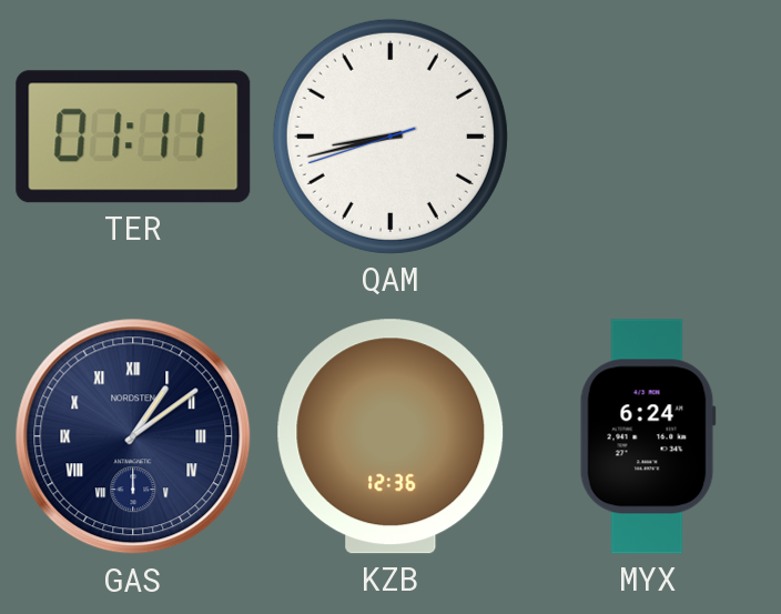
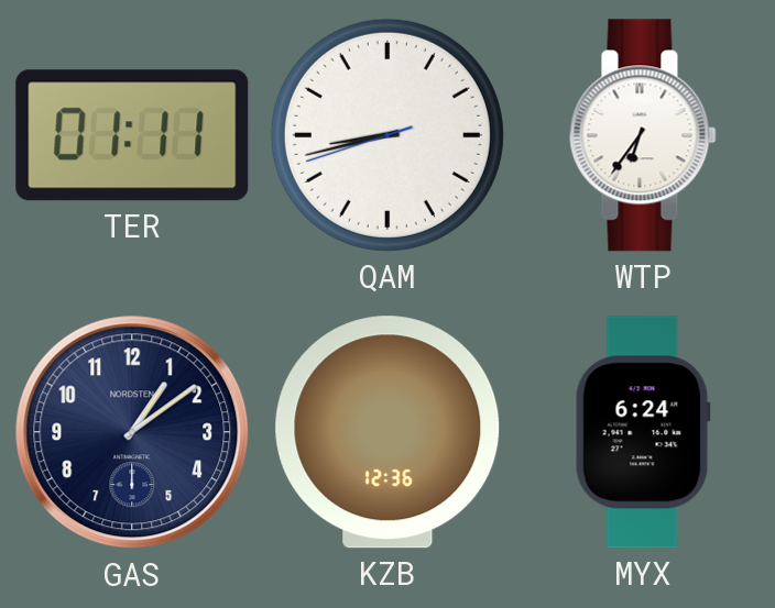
WTP: none -> 6:36
GAS numerals: Roman -> Arabic
